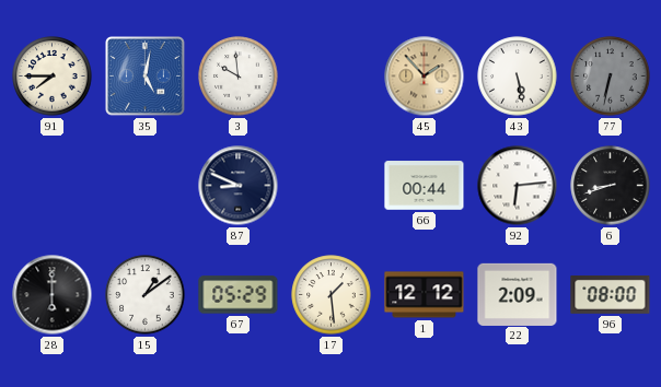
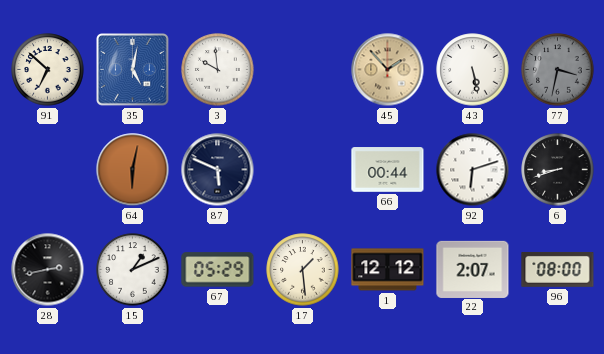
91: 7:45 -> 6:52
77: 6:32 -> 3:32
64: none -> 6:02
87: 8:49 -> 5:49
92: 6:14 -> 6:12
28: 6:00 -> 2:43
15: 1:09 -> 1:11
22: 2:09 -> 2:07
